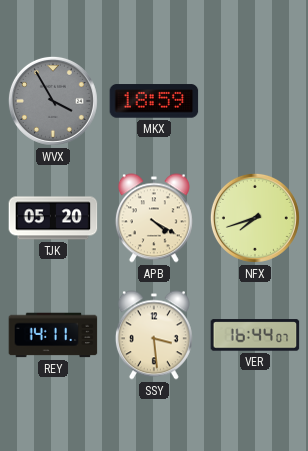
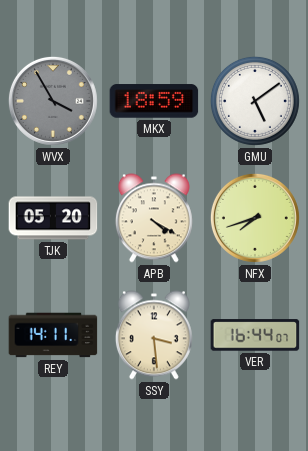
GMU: none -> 5:09
